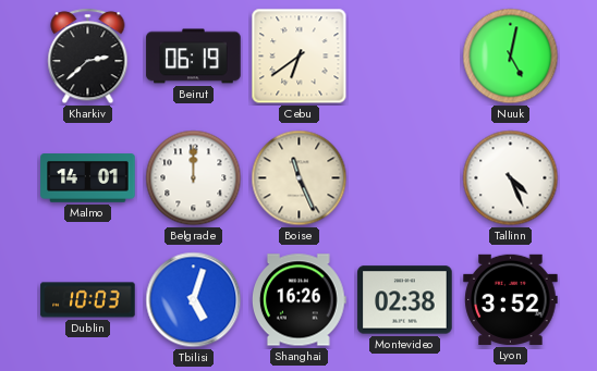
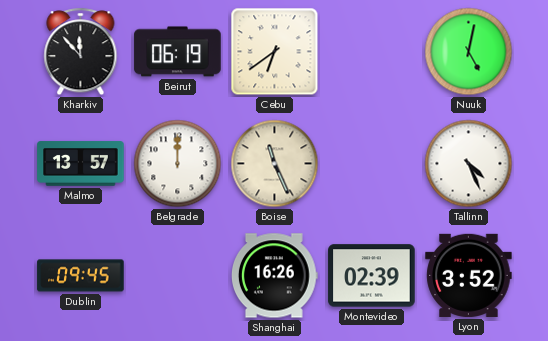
Kharkiv: 2:38 -> 11:53
Malmo: 14:01 -> 13:57
Dublin: 10:03 -> 09:45
Tbilisi: 5:03 -> none
Montevideo: 02:38 -> 02:39
